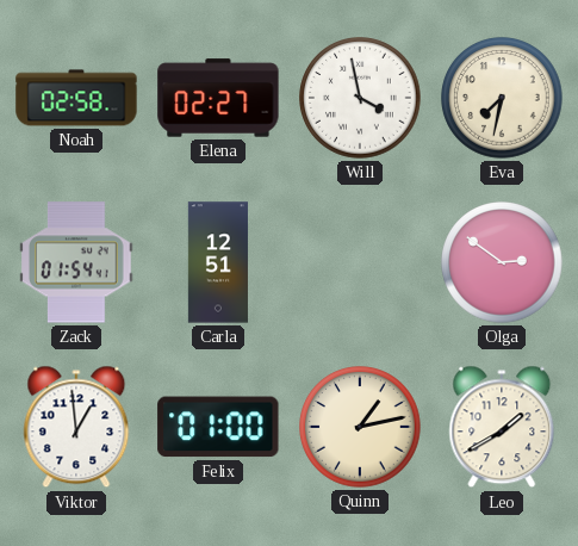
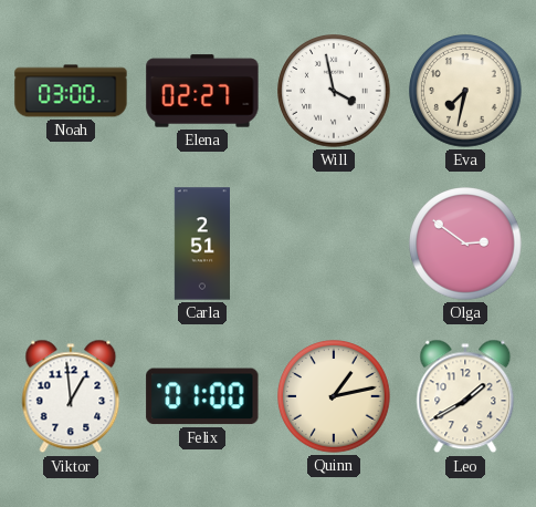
Noah: 02:58 -> 03:00
Zack: 01:54 -> none
Carla: 12:51 -> 2:51
